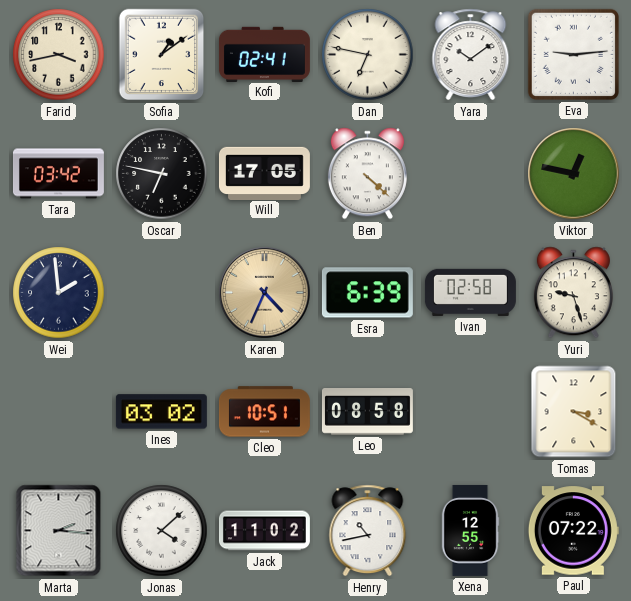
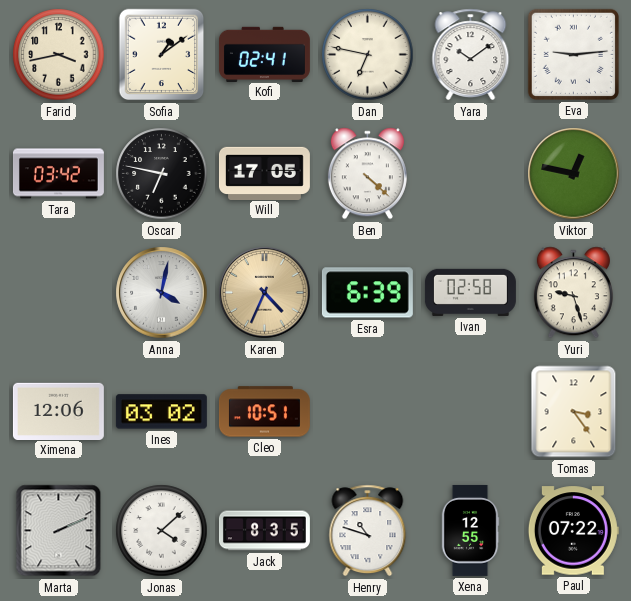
Wei: 1:59 -> none
Anna: none -> 4:02
Ximena: none -> 12:06
Leo: 08:58 -> none
Tomas: 3:20 -> 3:24
Marta: 2:16 -> 2:11
Jack: 11:02 -> 8:35
Henry: 10:43 -> 10:48
